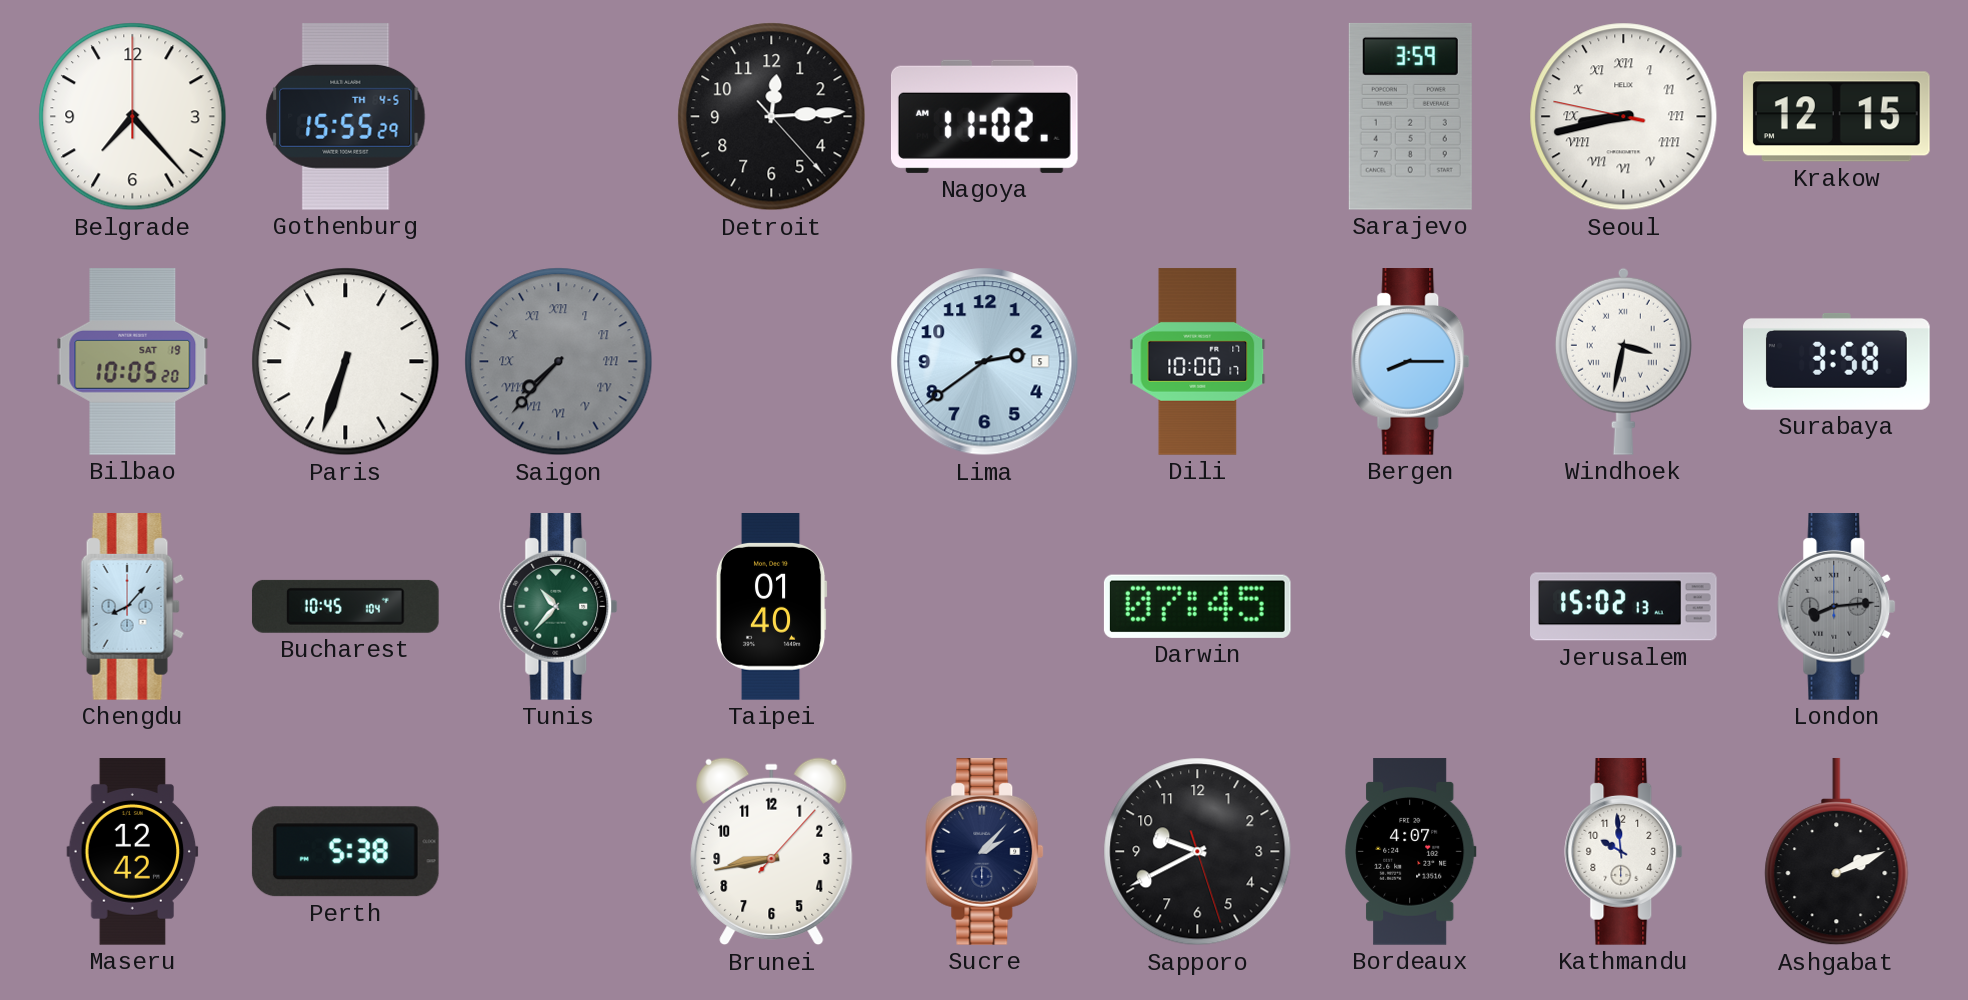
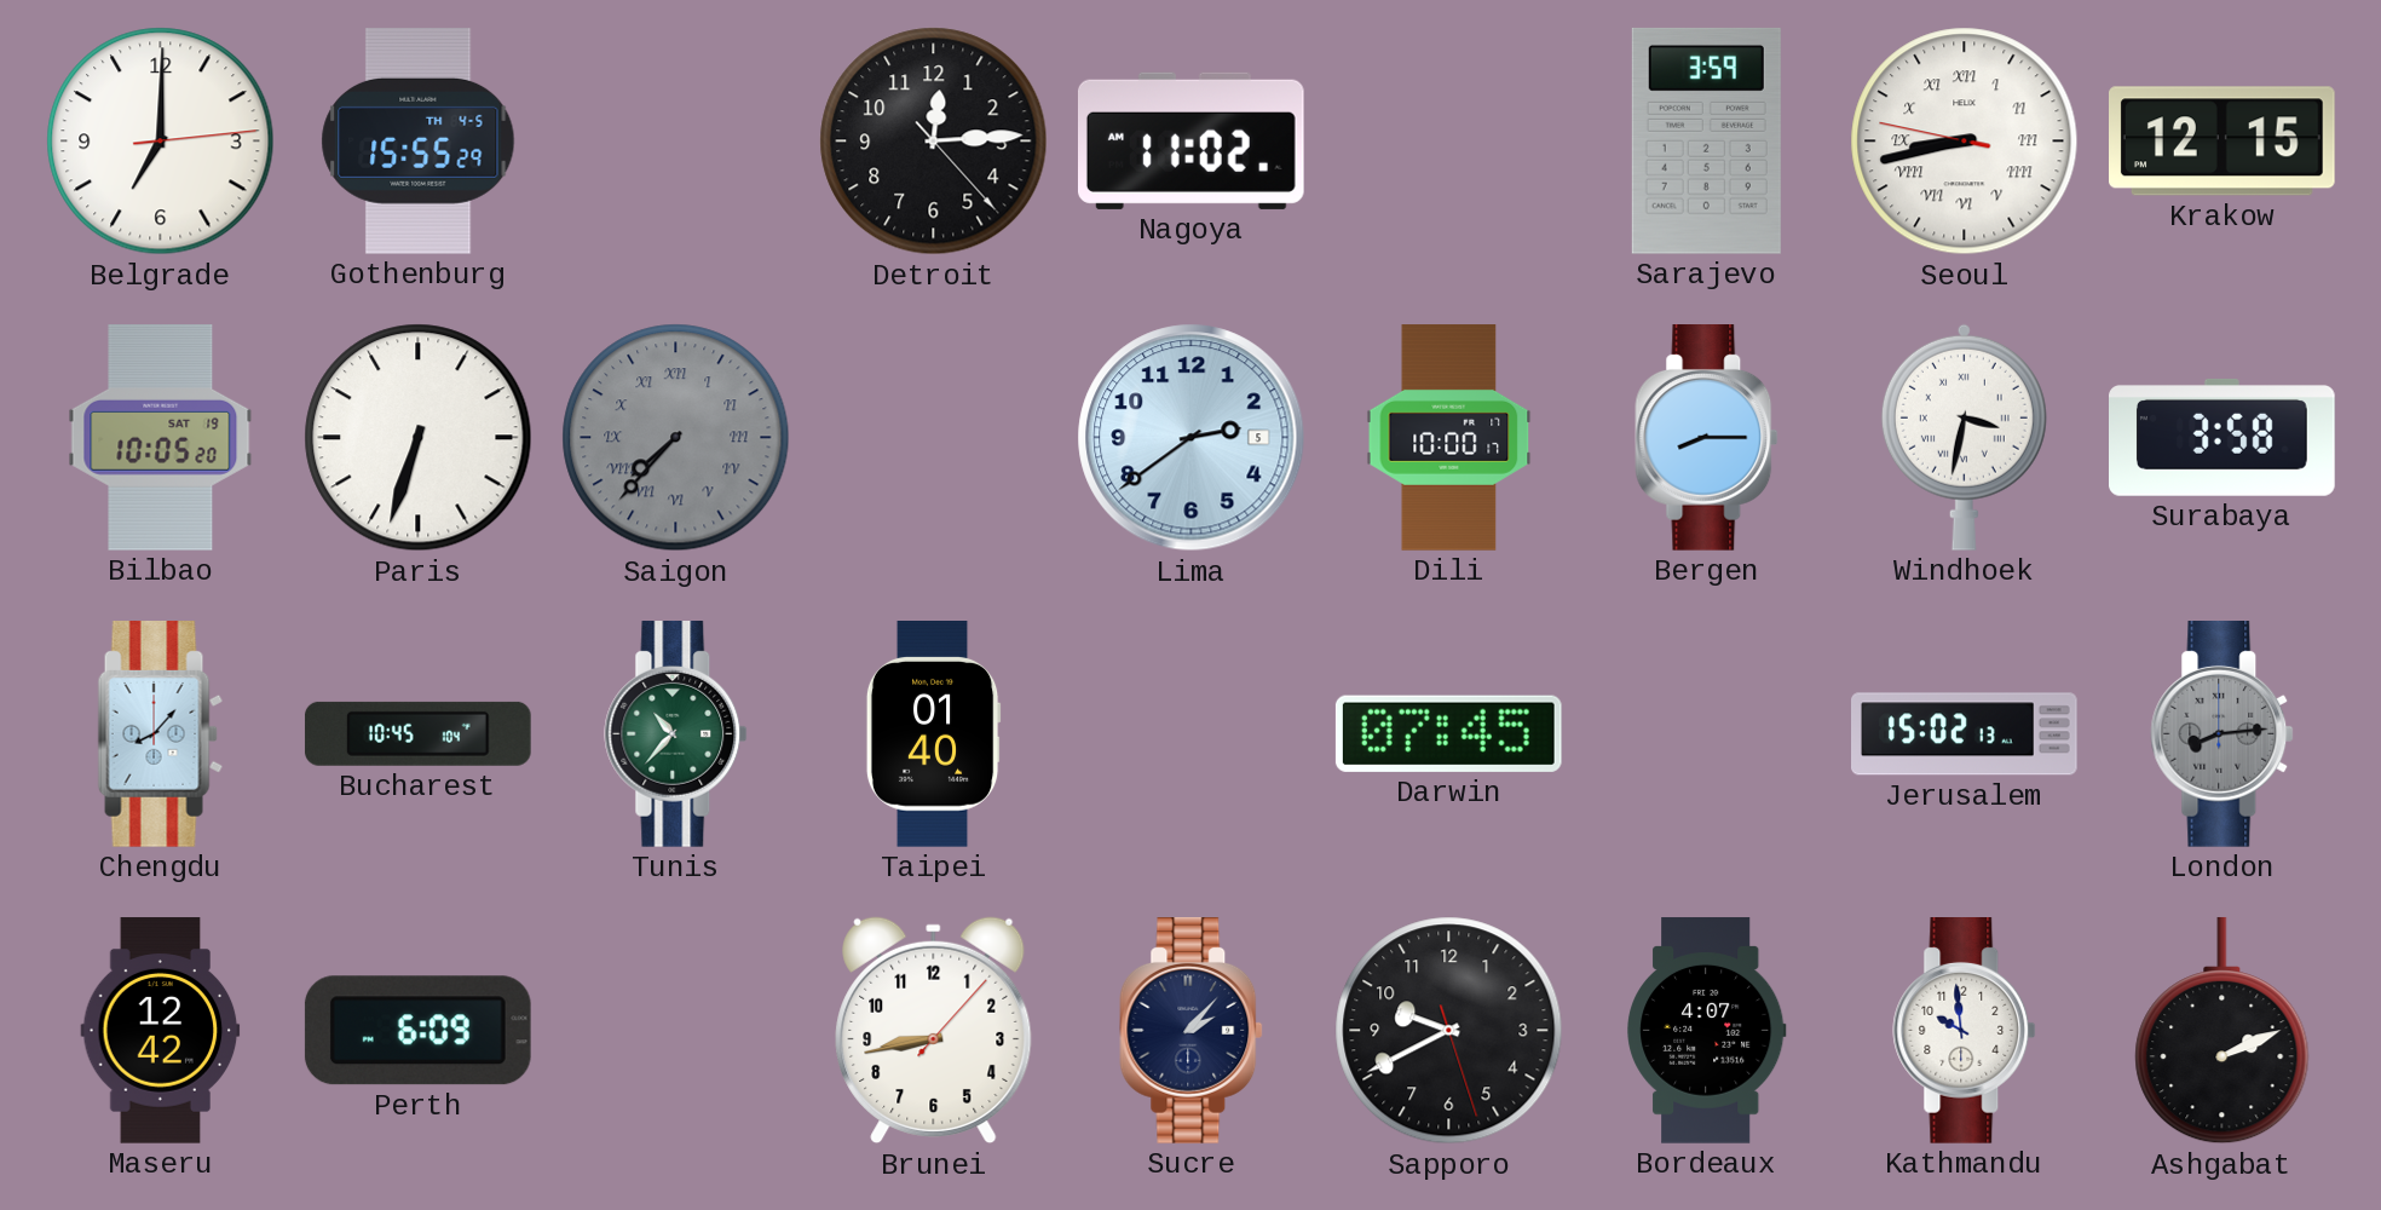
Belgrade: 7:23 -> 7:00
Perth: 5:38 -> 6:09
